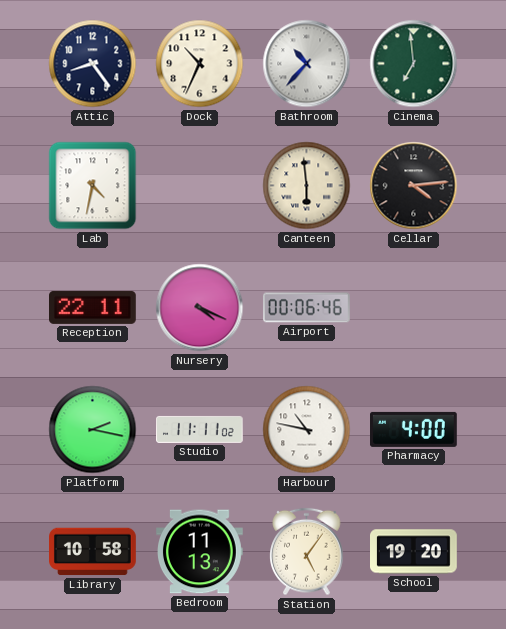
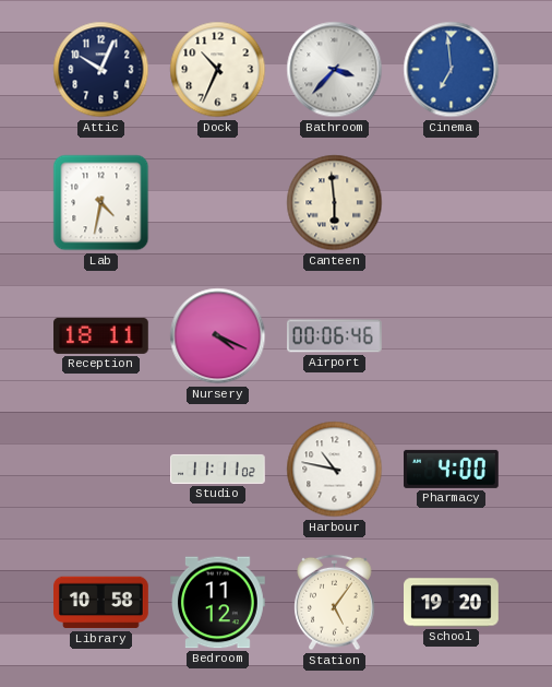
Attic: 8:24 -> 10:04
Bathroom: 10:37 -> 3:37
Cinema dial: green -> blue
Cellar: 4:14 -> none
Reception: 22:11 -> 18:11
Platform: 2:17 -> none
Bedroom: 11:13 -> 11:12
